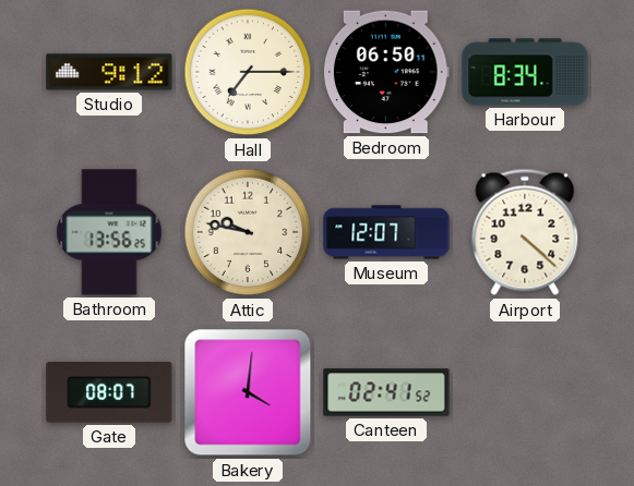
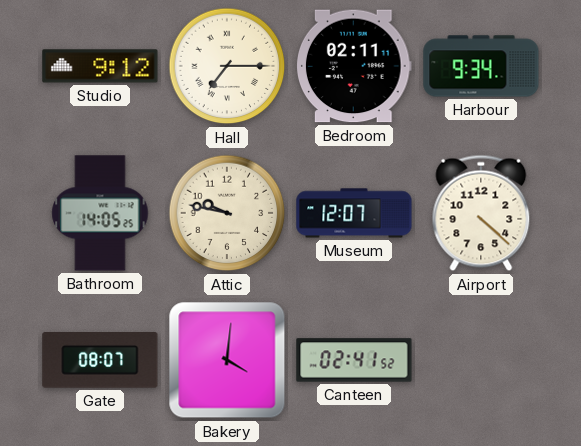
Bedroom: 06:50 -> 02:11
Harbour: 8:34 -> 9:34
Bathroom: 13:56 -> 14:05
